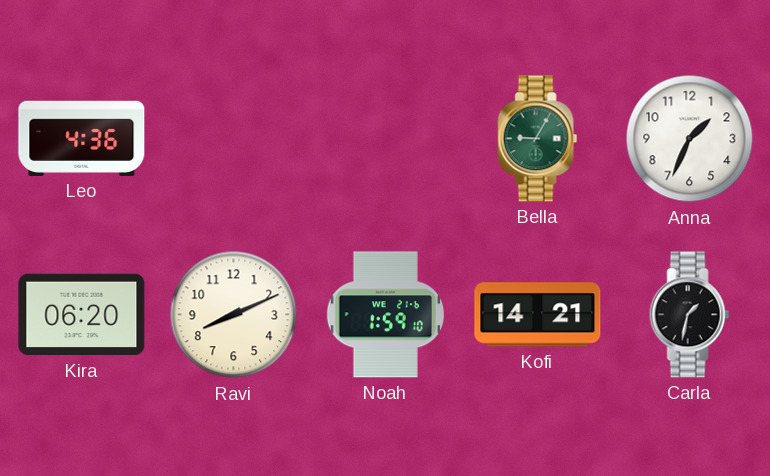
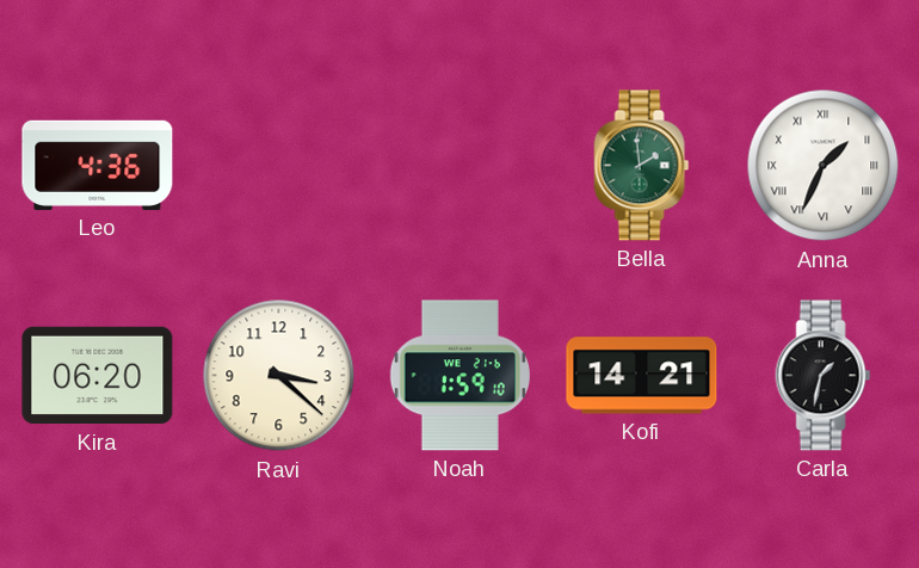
Bella: 9:05 -> 1:59
Anna numerals: Arabic -> Roman
Ravi: 8:11 -> 3:22
